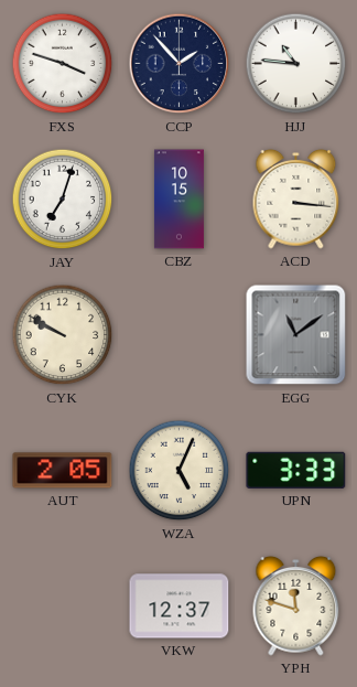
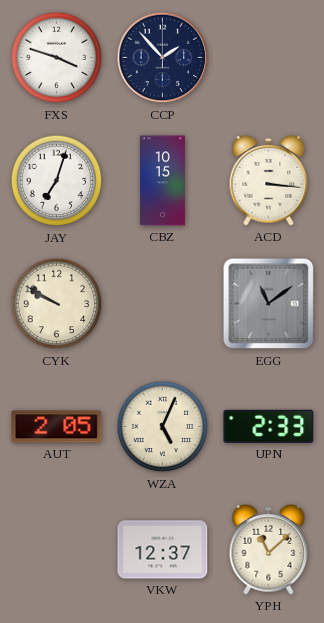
HJJ: 10:46 -> none
UPN: 3:33 -> 2:33
YPH: 11:48 -> 11:08
